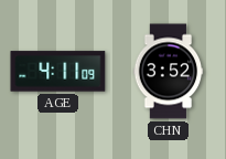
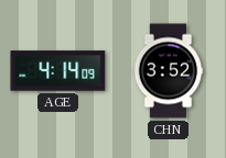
AGE: 4:11 -> 4:14
